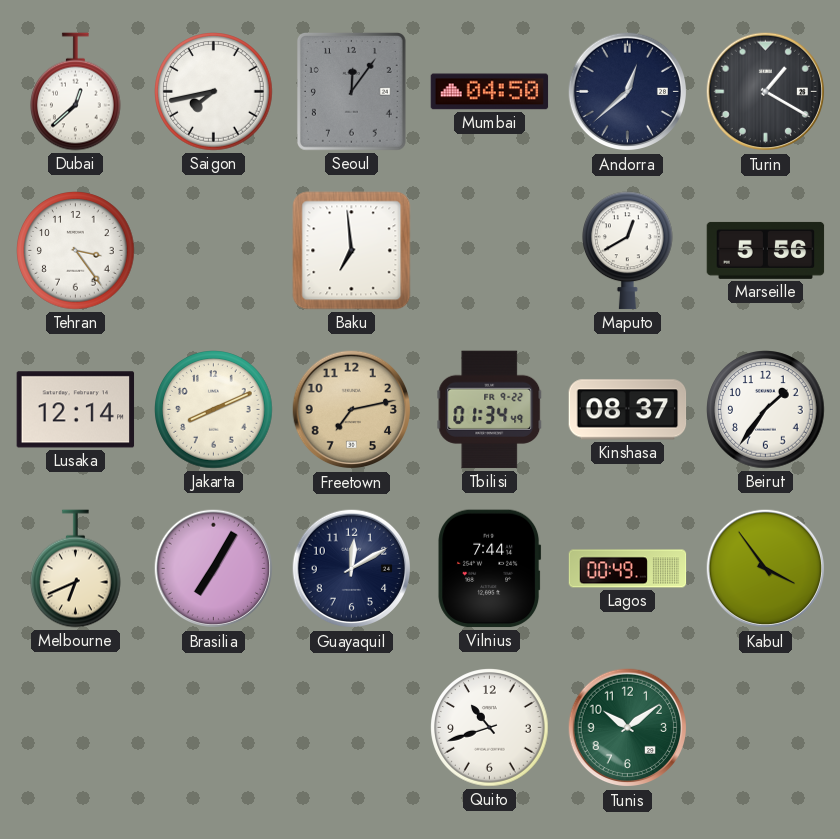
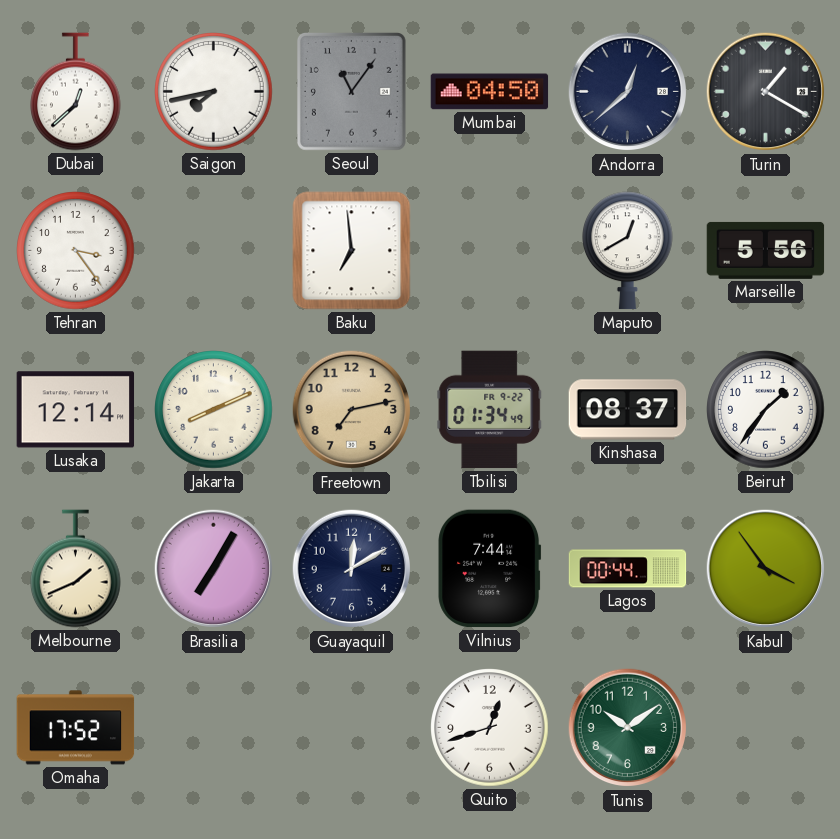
Seoul: 12:06 -> 11:06
Melbourne: 6:41 -> 1:41
Lagos: 00:49 -> 00:44
Omaha: none -> 17:52
Quito: 10:42 -> 12:42
